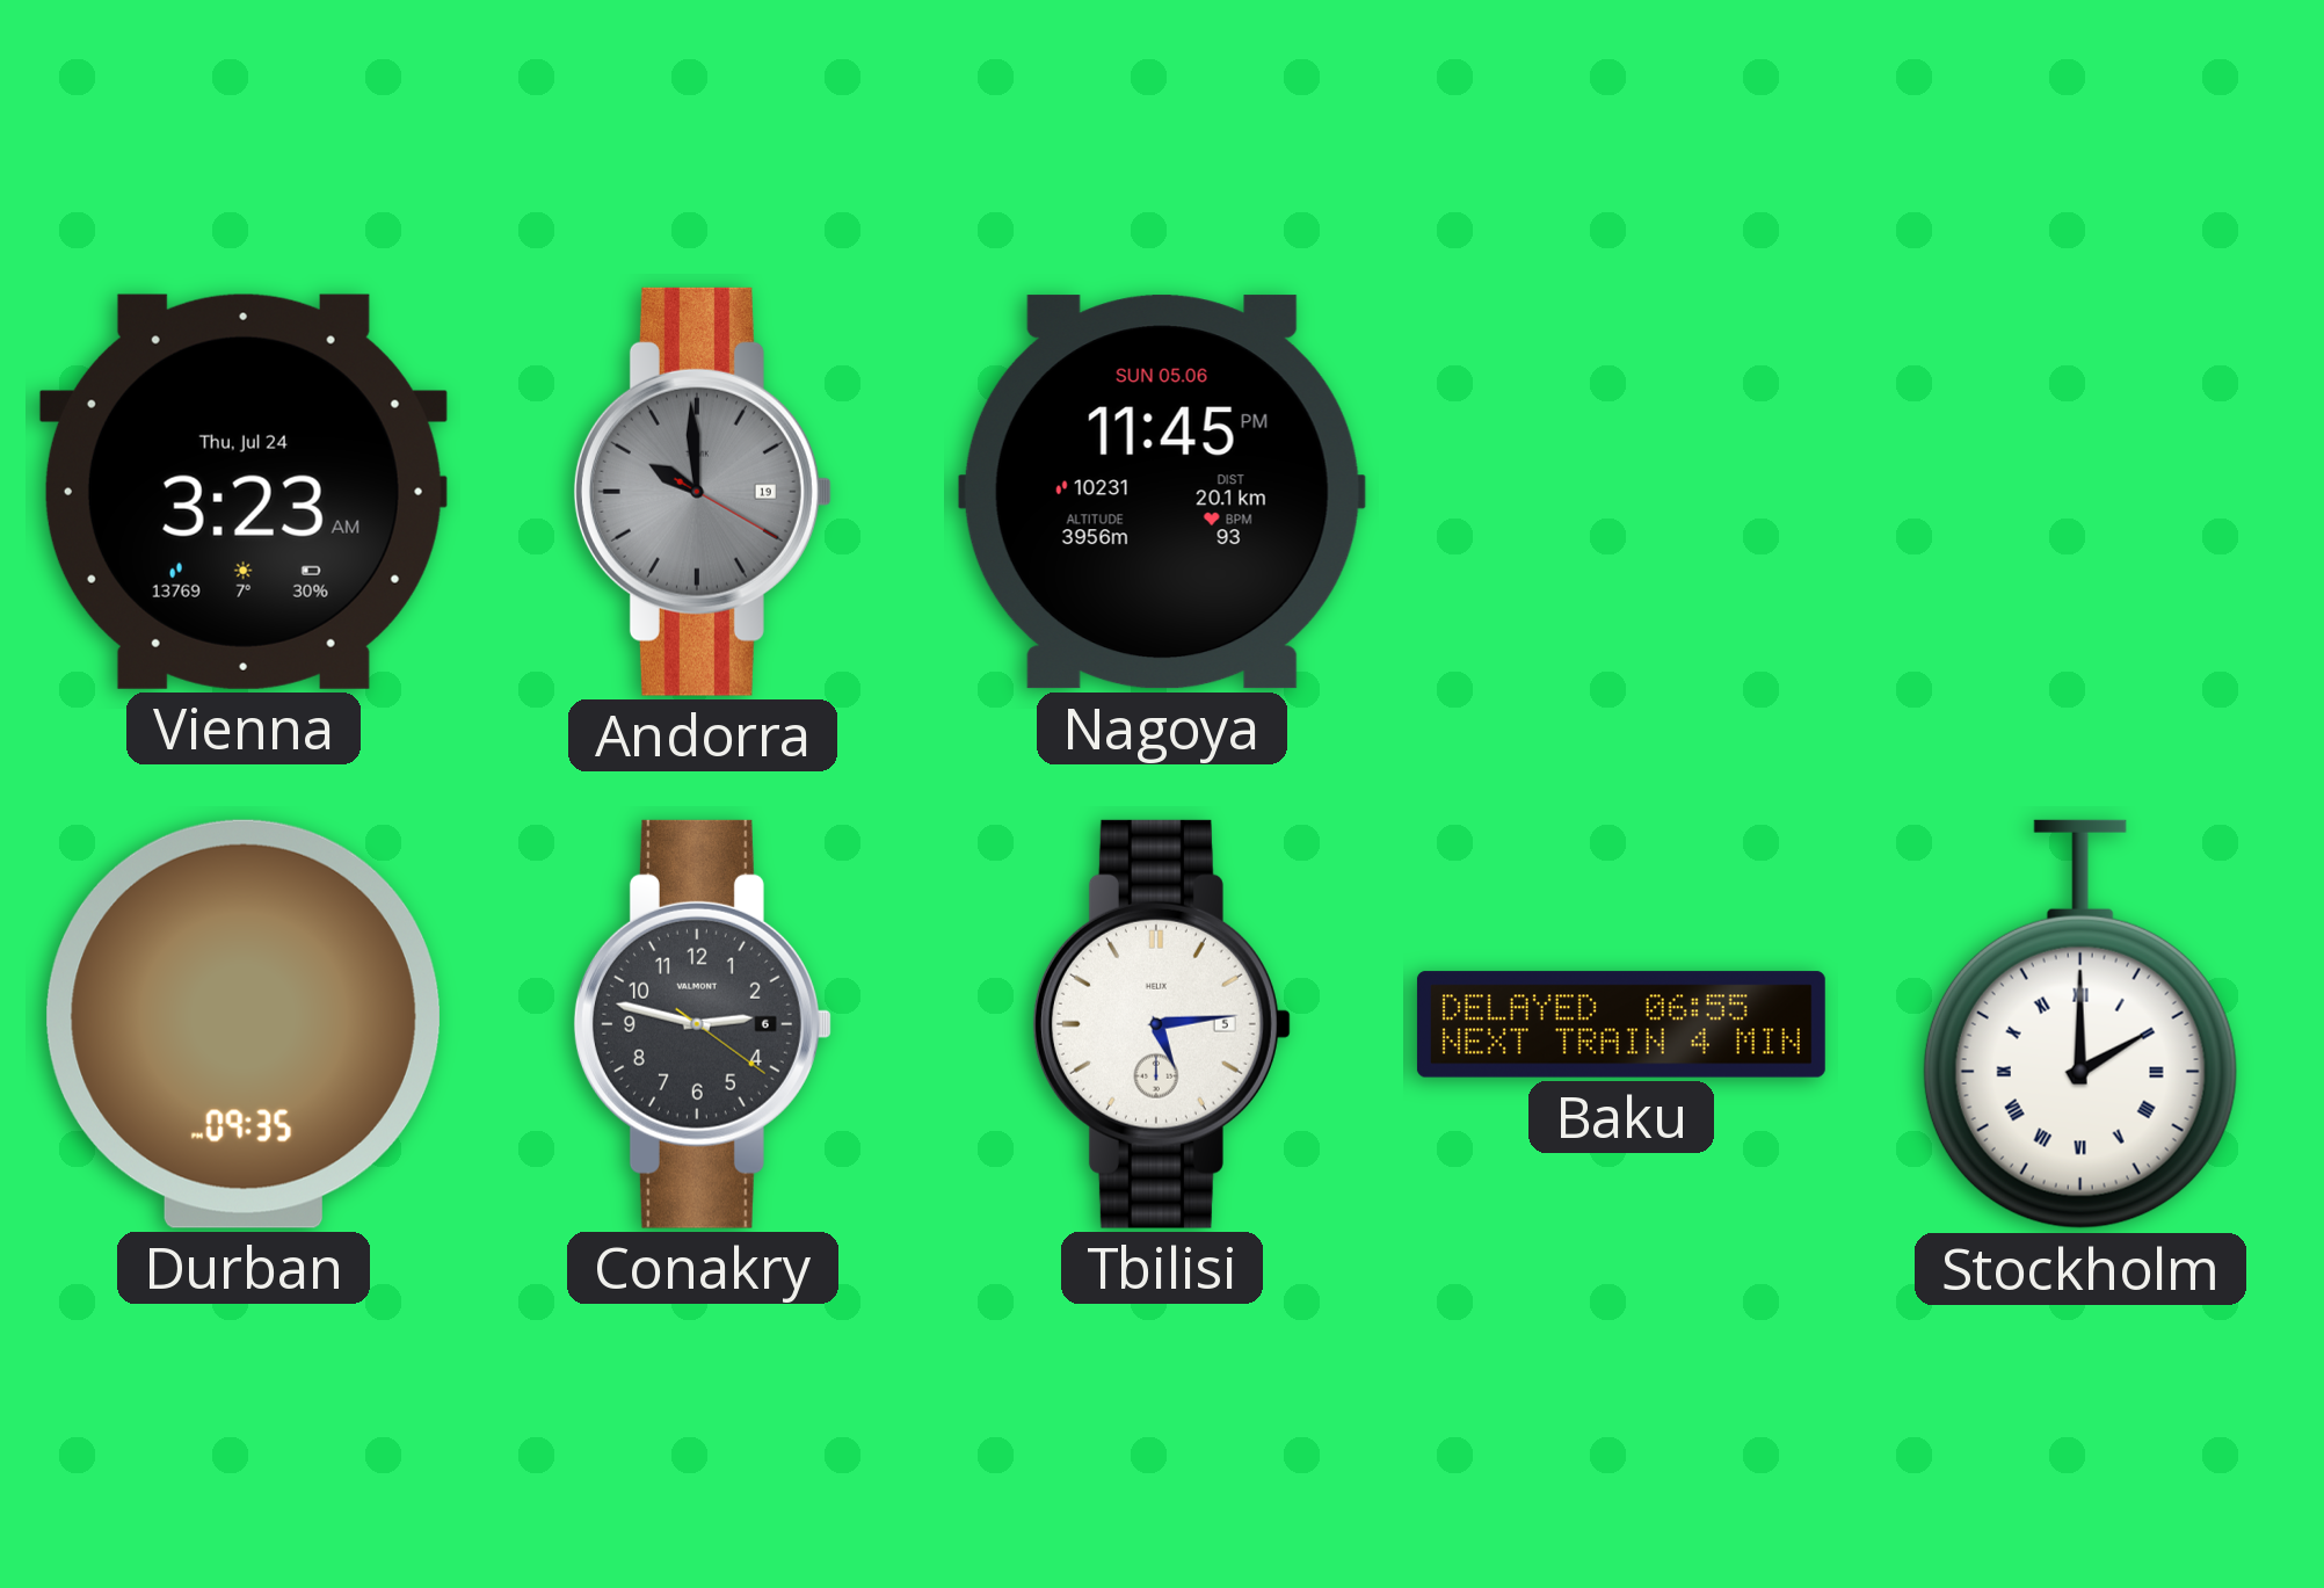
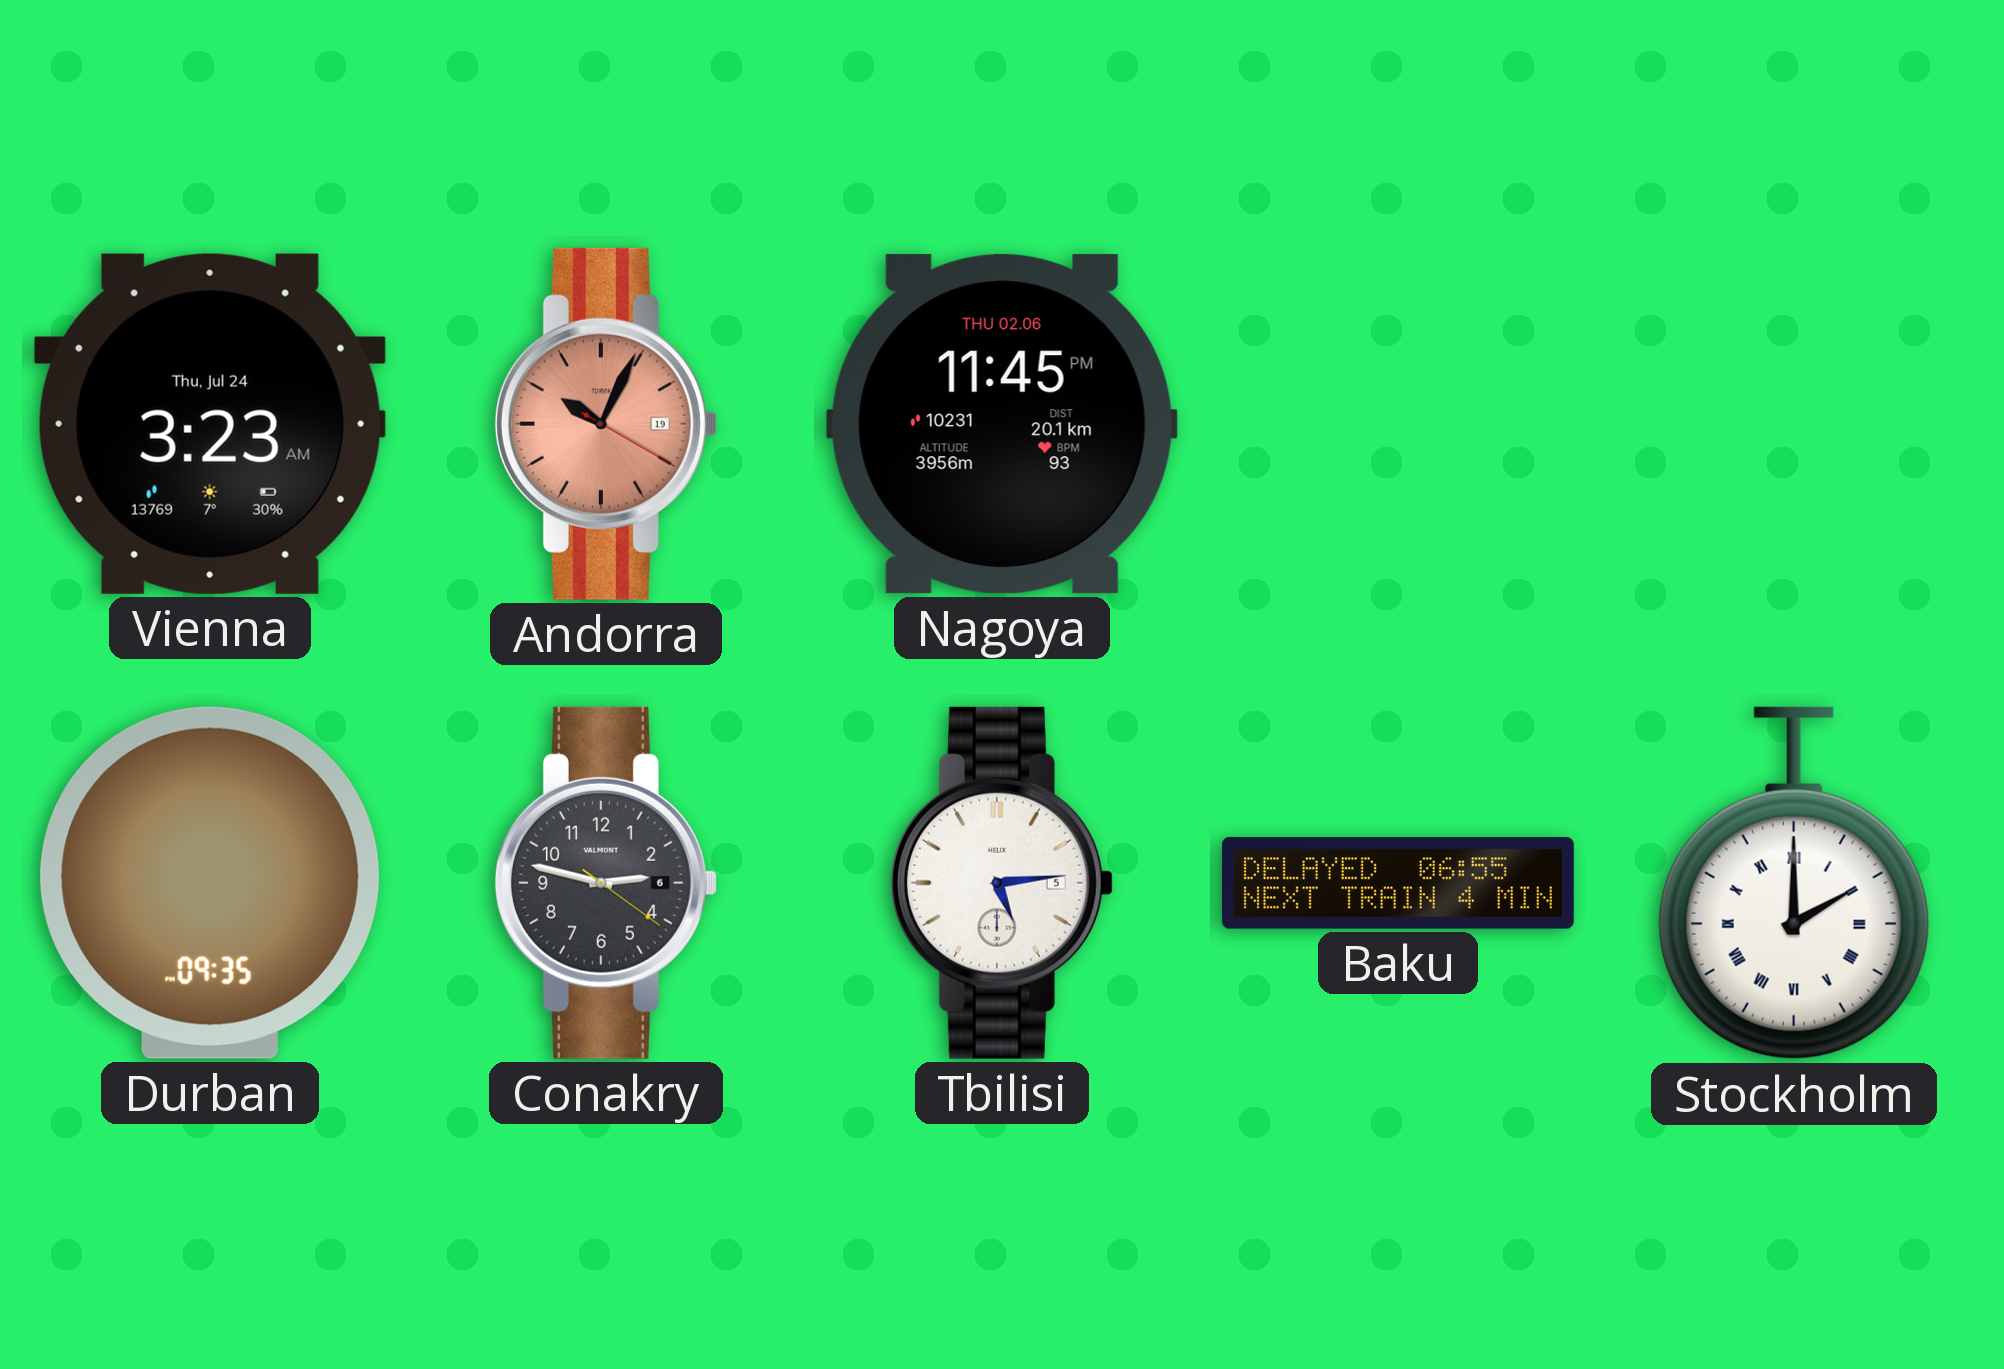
Andorra: 9:59 -> 10:04
Andorra dial: grey -> salmon
Nagoya date: SUN 05.06 -> THU 02.06
